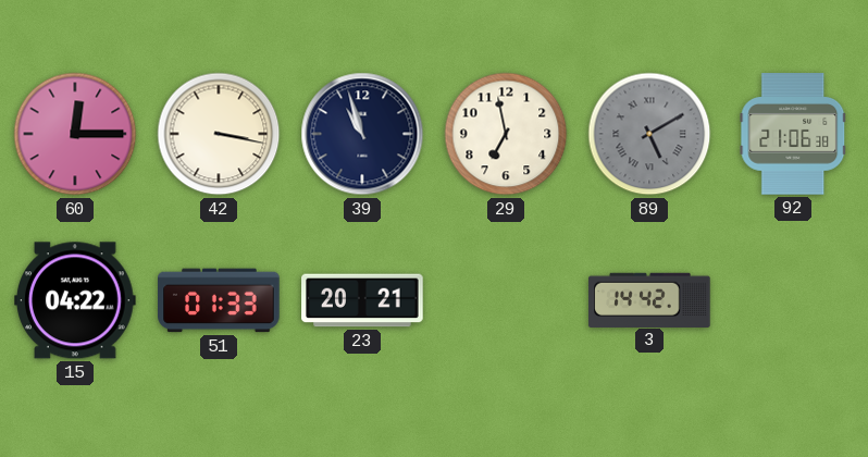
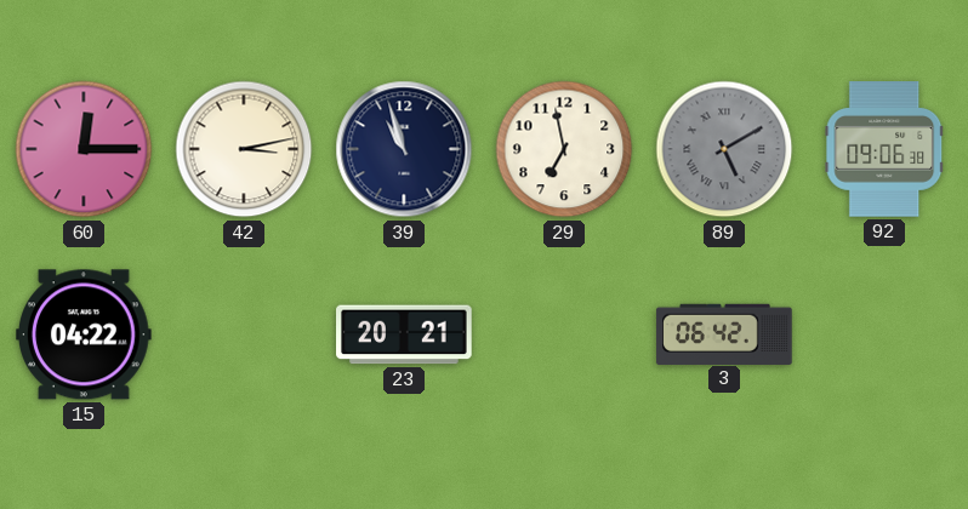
42: 3:17 -> 3:13
92: 21:06 -> 09:06
51: 01:33 -> none
3: 14:42 -> 06:42
